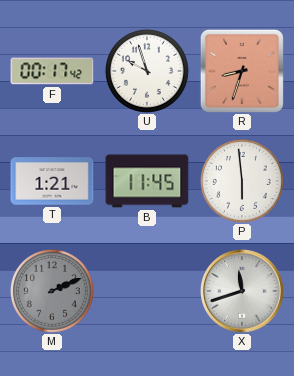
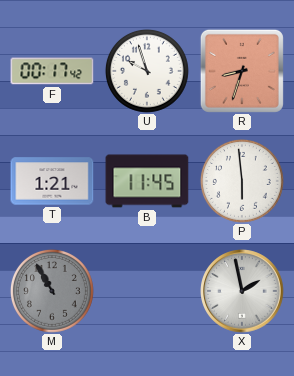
M: 2:11 -> 10:55
X: 11:42 -> 1:58
